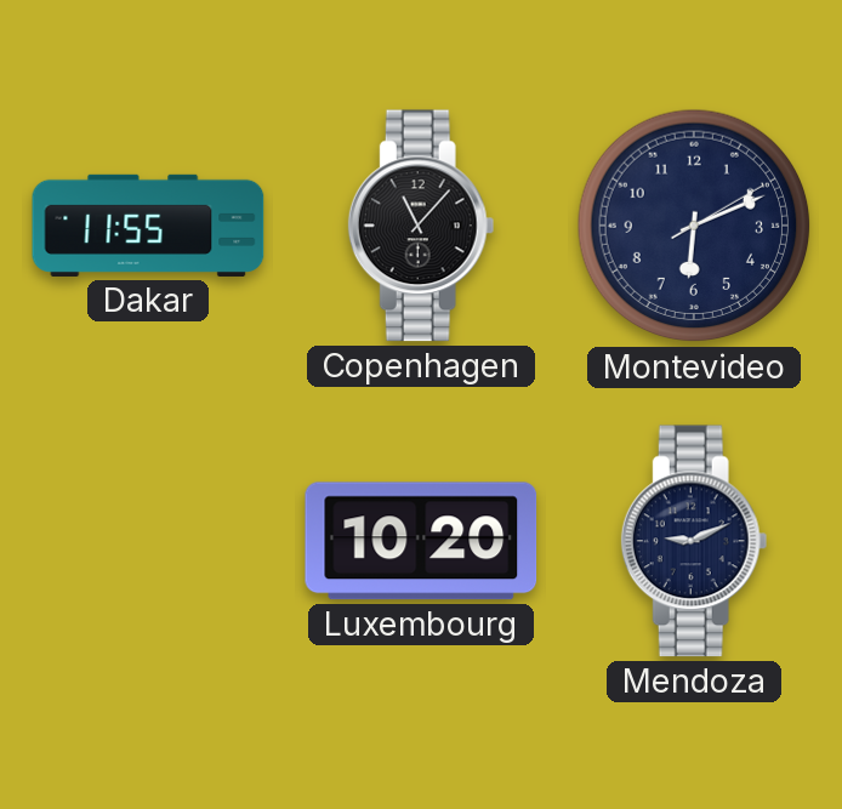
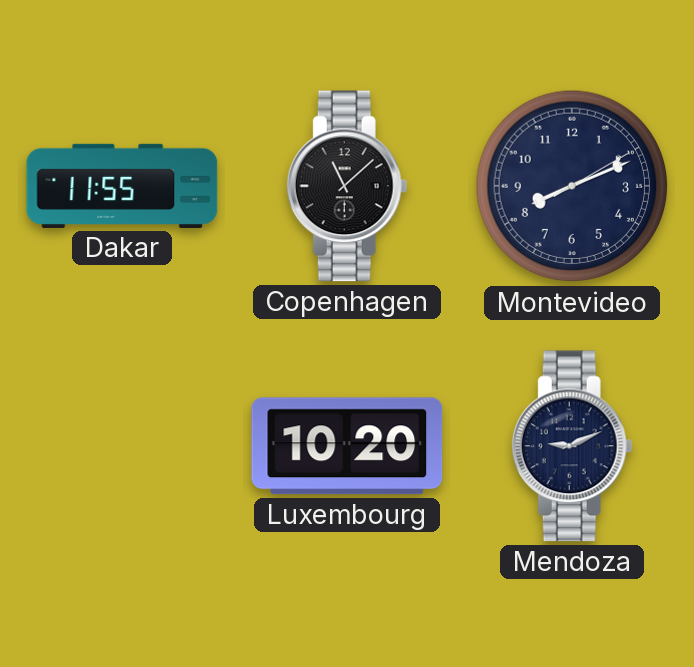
Copenhagen: 11:07 -> 11:08
Montevideo: 6:11 -> 8:11
